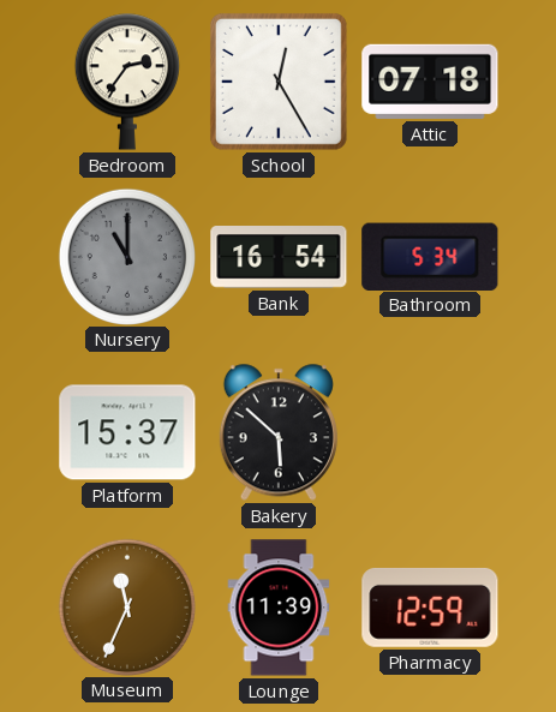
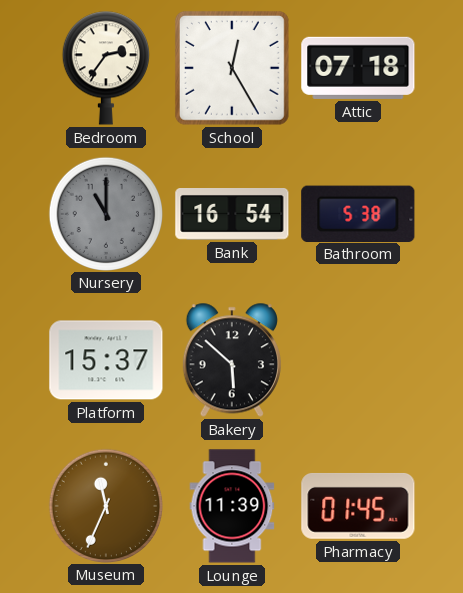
Bathroom: 5:34 -> 5:38
Pharmacy: 12:59 -> 01:45
